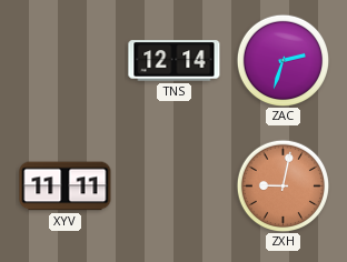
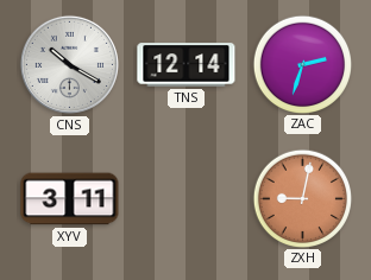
CNS: none -> 10:20
XYV: 11:11 -> 3:11
